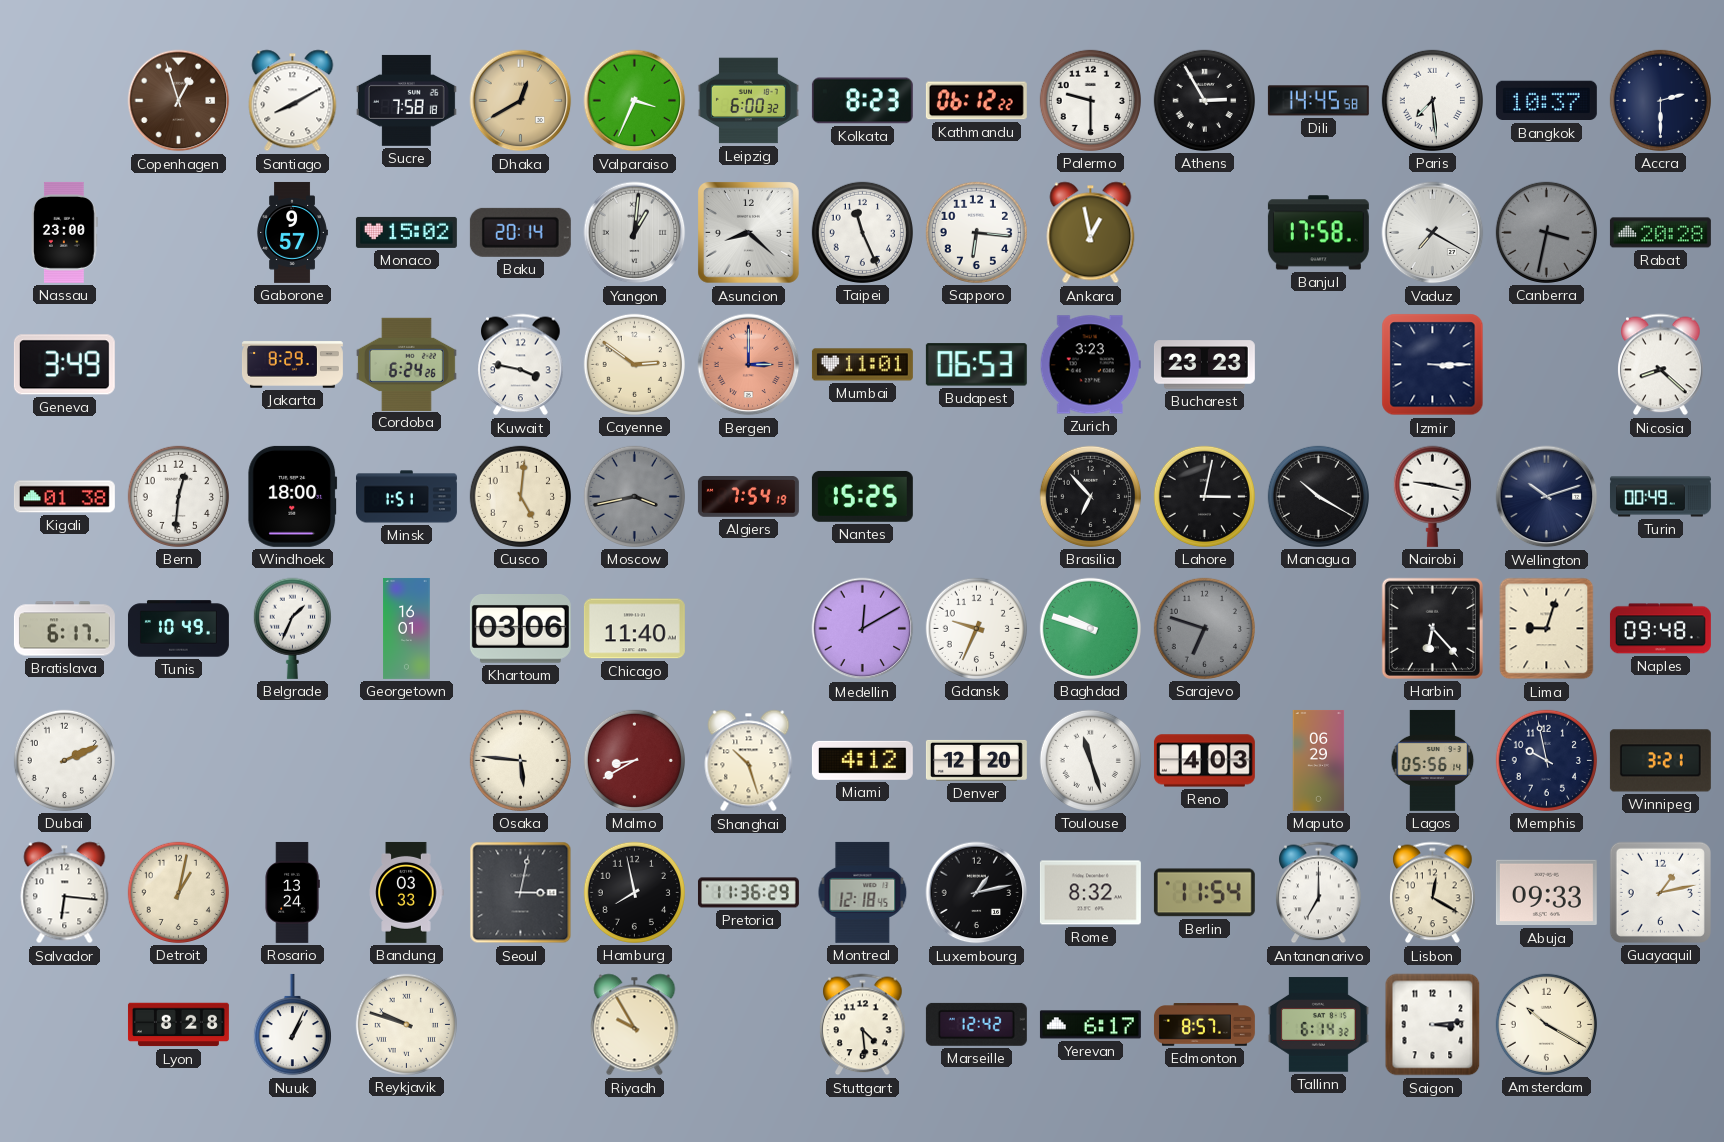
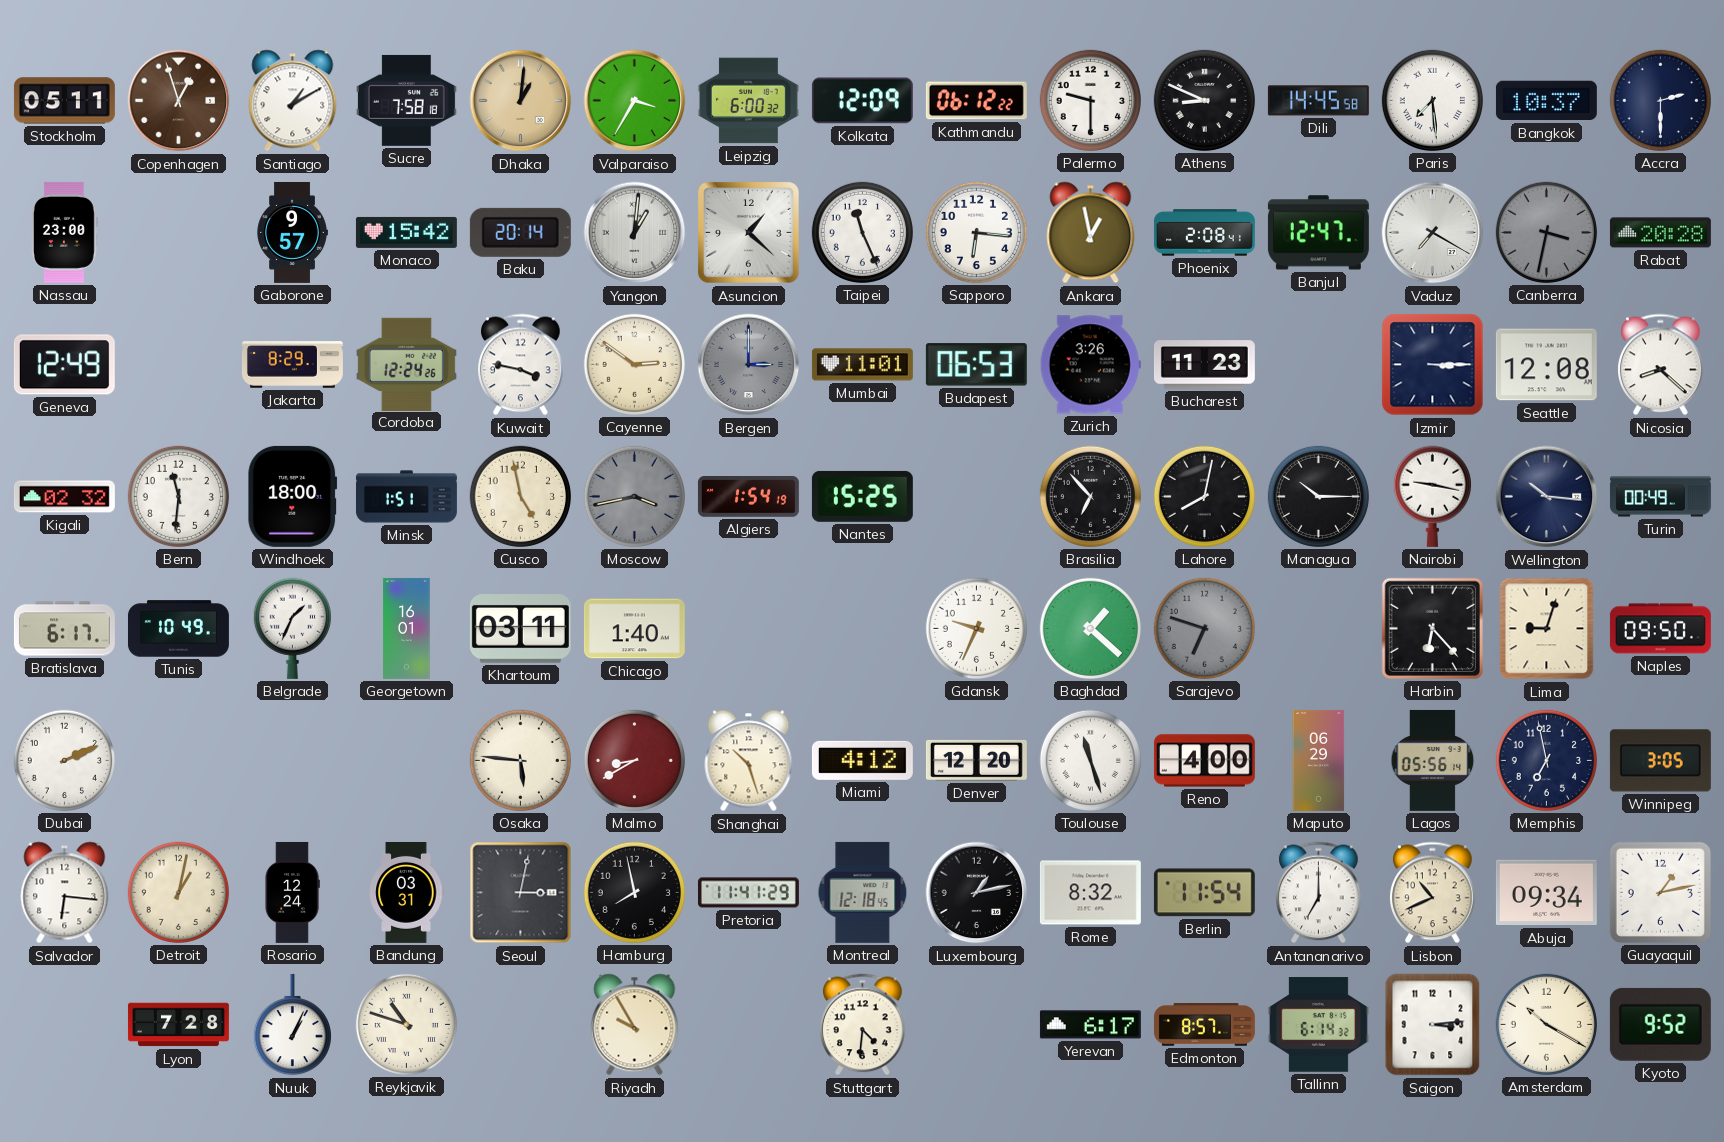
Stockholm: none -> 05:11
Santiago: 8:10 -> 1:10
Dhaka: 12:40 -> 1:01
Valparaiso: 3:34 -> 3:35
Kolkata: 8:23 -> 12:09
Athens: 2:55 -> 8:49
Monaco: 15:02 -> 15:42
Asuncion: 8:22 -> 1:22
Phoenix: none -> 2:08
Banjul: 17:58 -> 12:47
Geneva: 3:49 -> 12:49
Cordoba: 6:24 -> 12:24
Bergen dial: salmon -> grey
Zurich: 3:23 -> 3:26
Bucharest: 23:23 -> 11:23
Seattle: none -> 12:08
Kigali: 01:38 -> 02:32
Bern: 12:31 -> 11:31
Cusco: 5:01 -> 4:58
Algiers: 7:54 -> 1:54
Lahore: 3:02 -> 8:02
Managua: 10:20 -> 10:15
Wellington: 10:12 -> 10:16
Khartoum: 03:06 -> 03:11
Chicago: 11:40 -> 1:40
Medellin: 12:10 -> none
Baghdad: 9:48 -> 1:22
Naples: 09:48 -> 09:50
Reno: 4:03 -> 4:00
Memphis: 9:58 -> 6:58
Winnipeg: 3:21 -> 3:05
Rosario: 13:24 -> 12:24
Bandung: 03:33 -> 03:31
Pretoria: 11:36 -> 11:41
Lisbon: 12:20 -> 10:41
Abuja: 09:33 -> 09:34
Lyon: 8:28 -> 7:28
Reykjavik: 9:48 -> 10:48
Stuttgart: 4:29 -> 4:31
Marseille: 12:42 -> none
Kyoto: none -> 9:52
